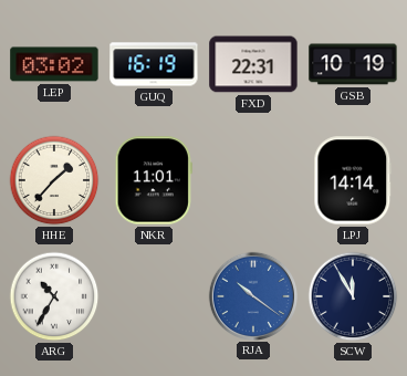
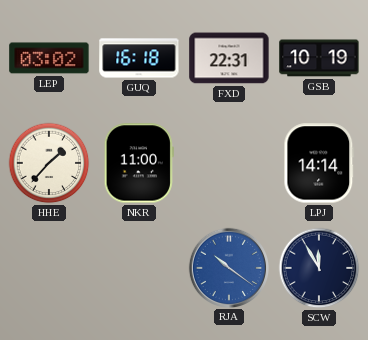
GUQ: 16:19 -> 16:18
NKR: 11:01 -> 11:00
ARG: 10:35 -> none
